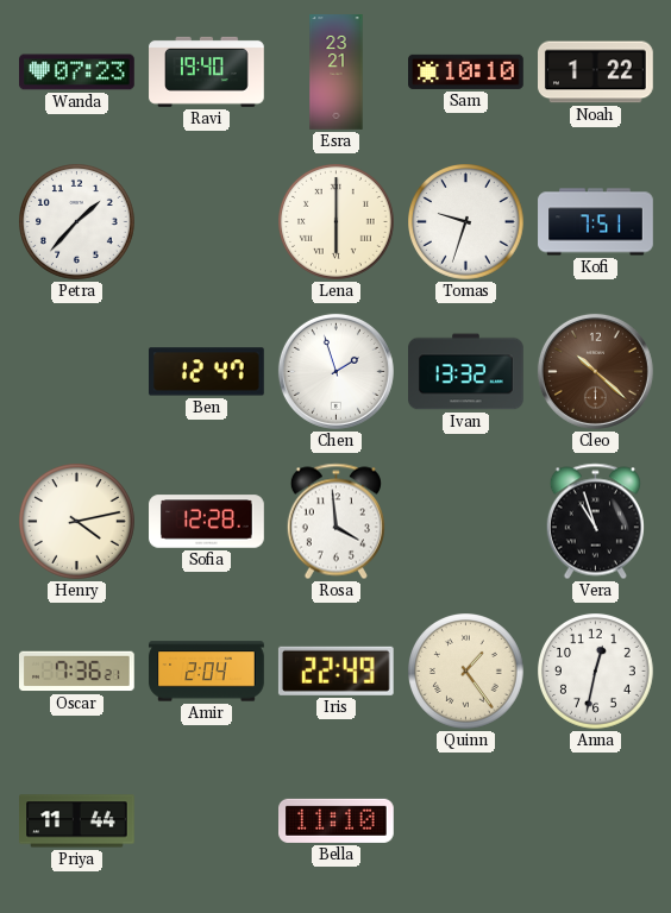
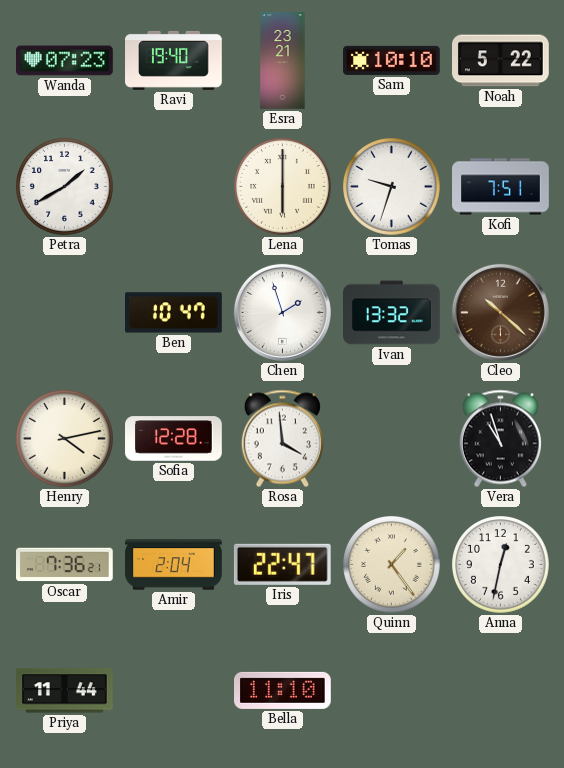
Noah: 1:22 -> 5:22
Petra: 1:37 -> 1:40
Ben: 12:47 -> 10:47
Iris: 22:49 -> 22:47
